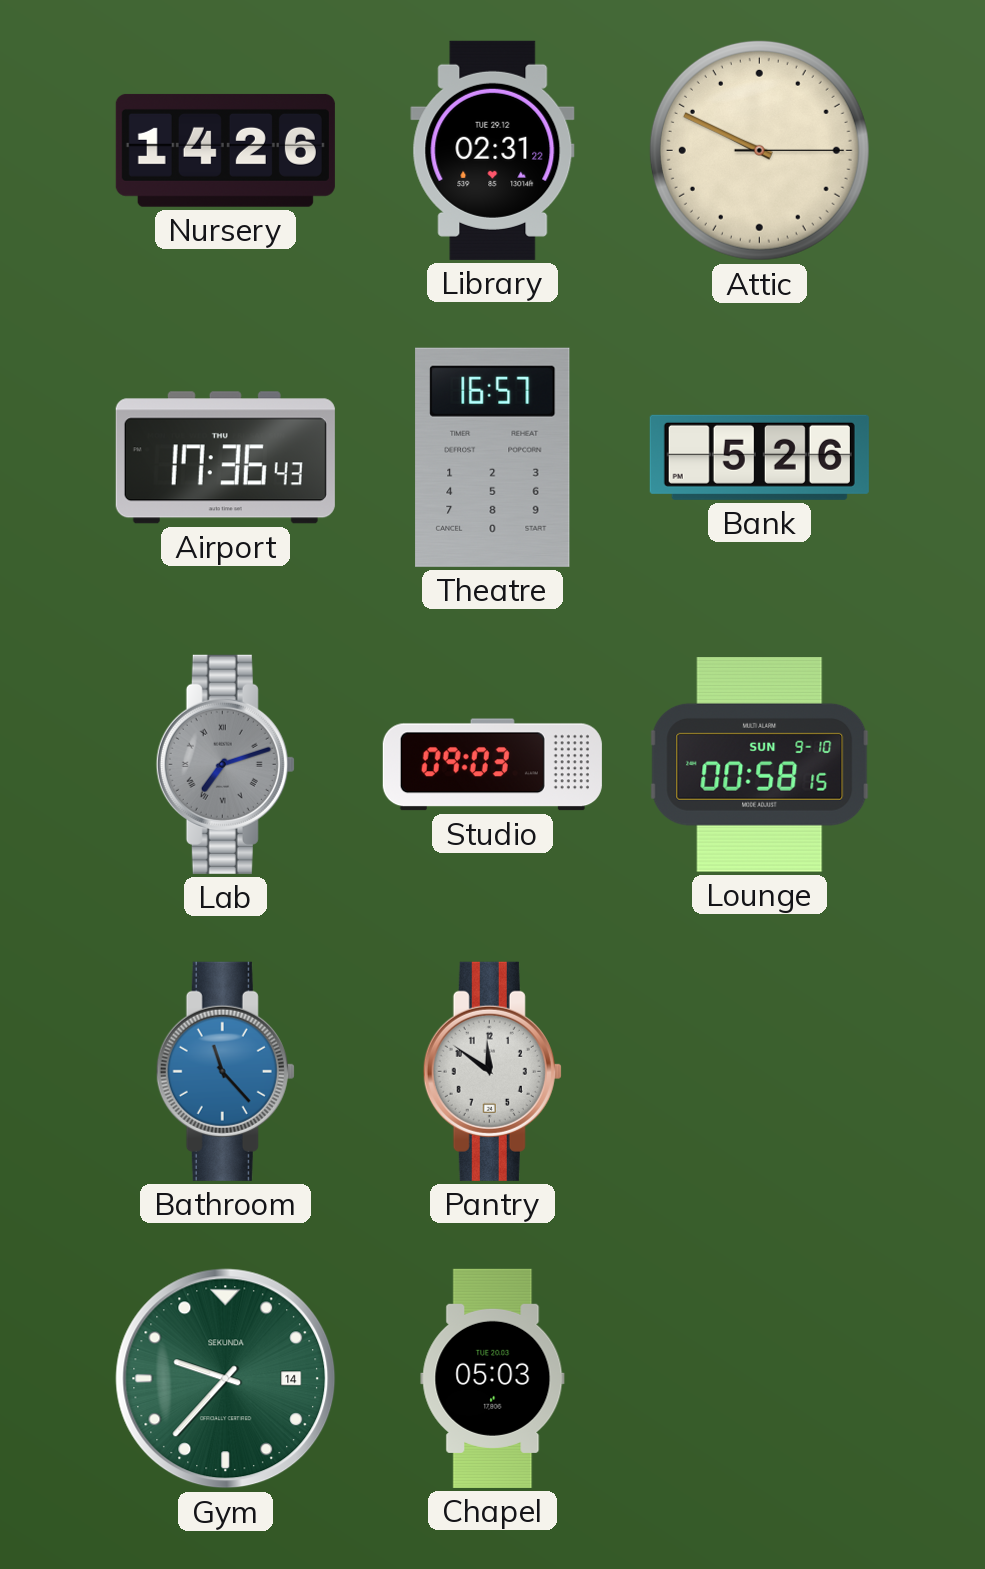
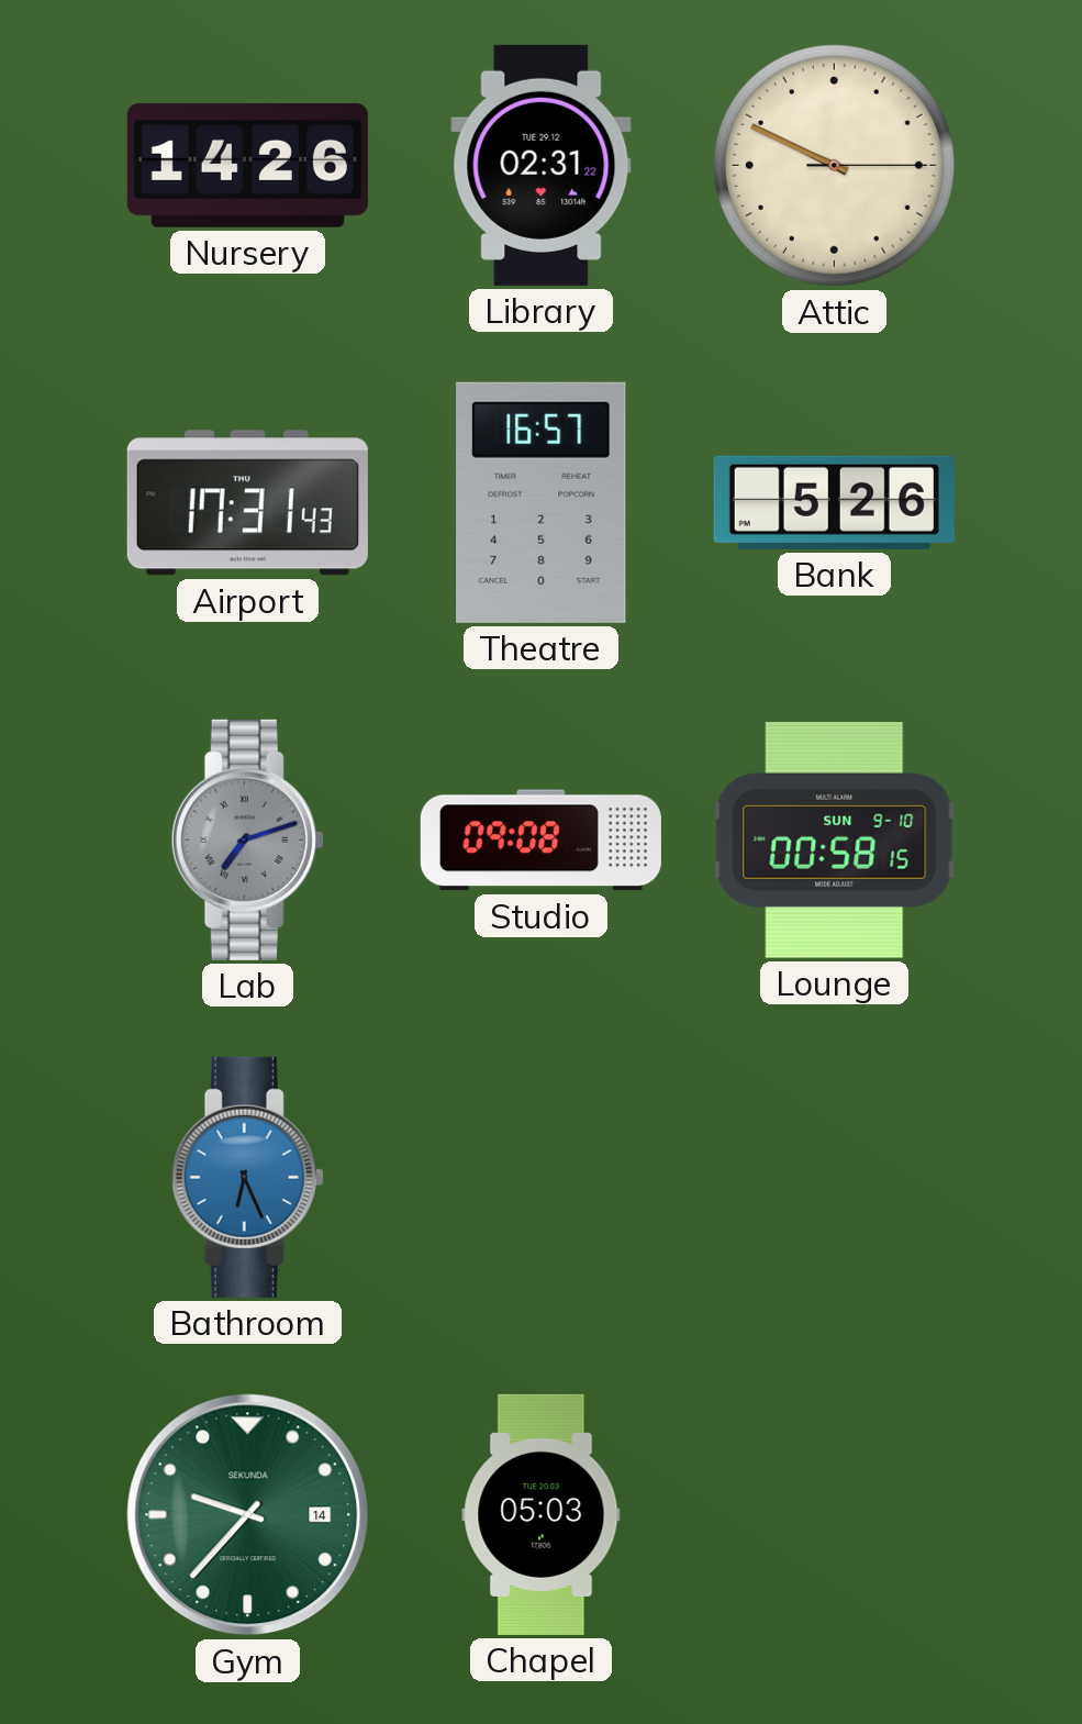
Airport: 17:36 -> 17:31
Studio: 09:03 -> 09:08
Bathroom: 11:23 -> 6:26
Pantry: 11:51 -> none
